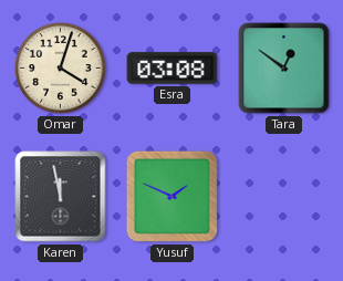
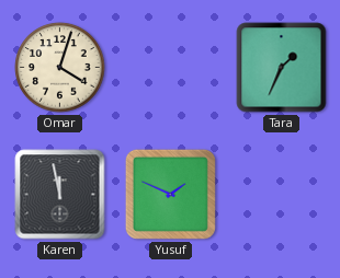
Esra: 03:08 -> none
Tara: 12:51 -> 1:34
